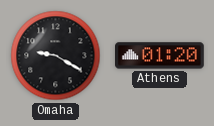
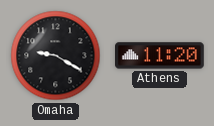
Athens: 01:20 -> 11:20
